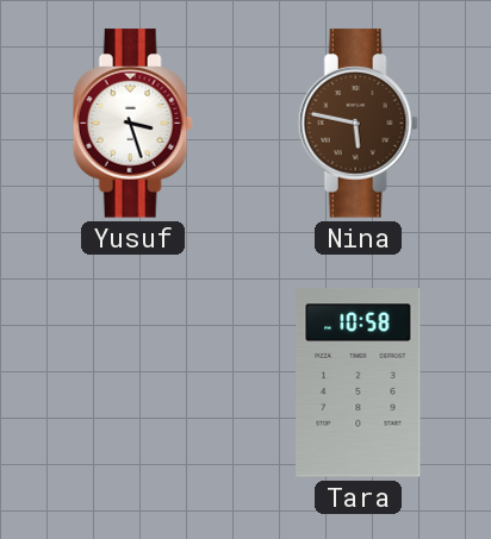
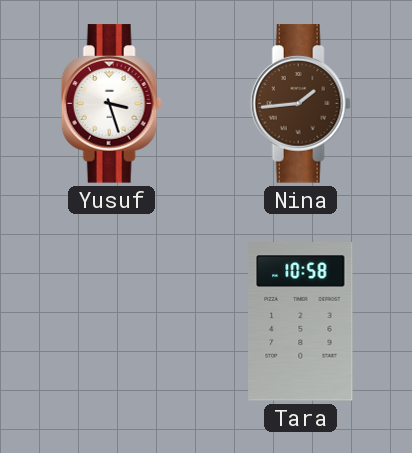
Nina: 5:47 -> 1:44
